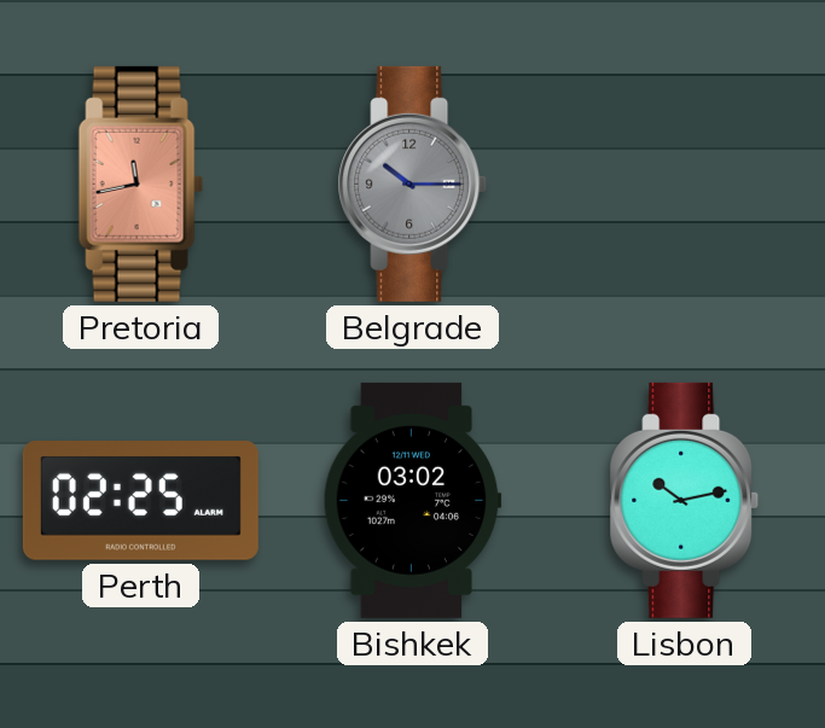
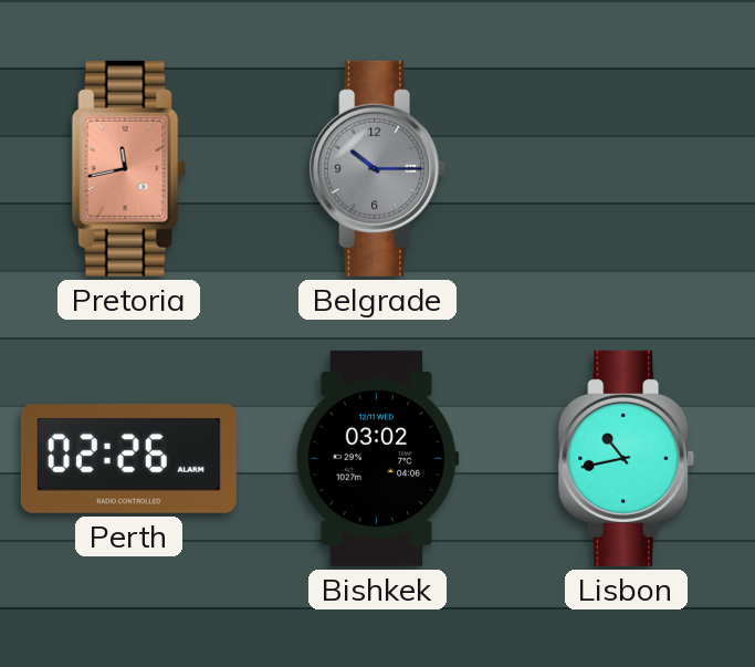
Perth: 02:25 -> 02:26
Lisbon: 10:13 -> 10:43
